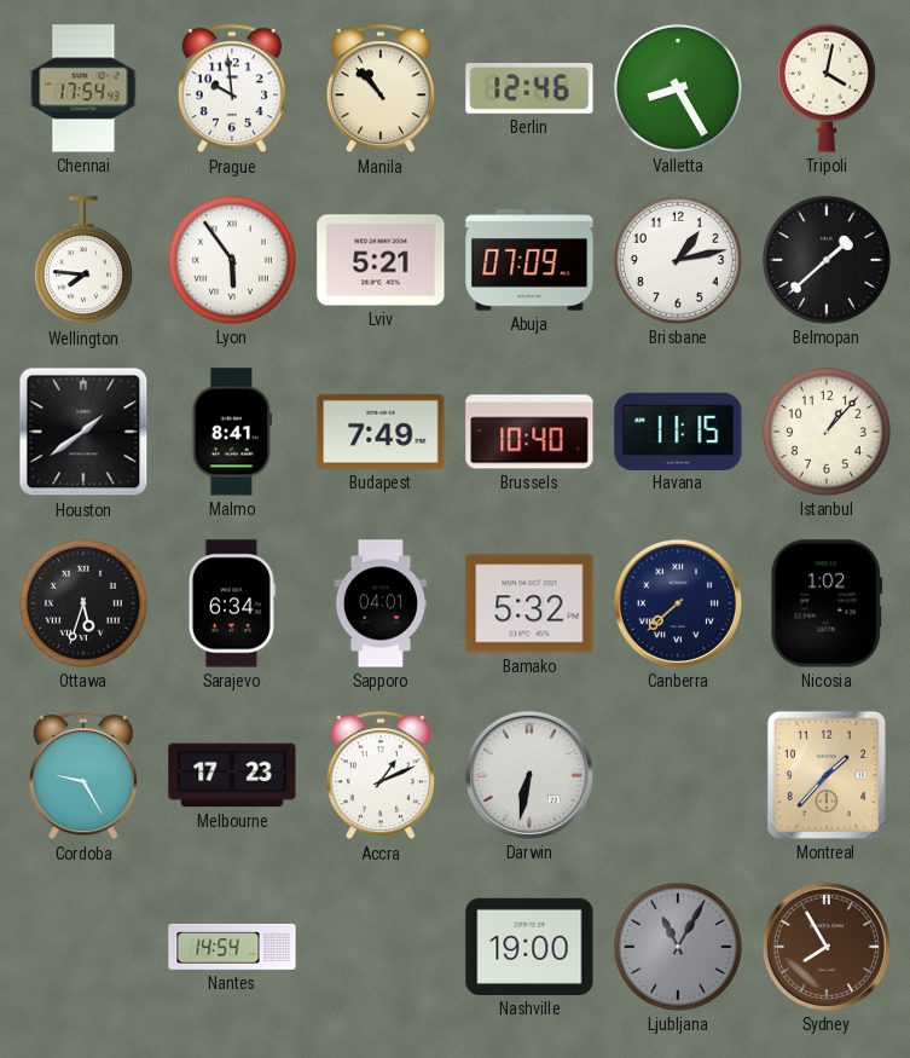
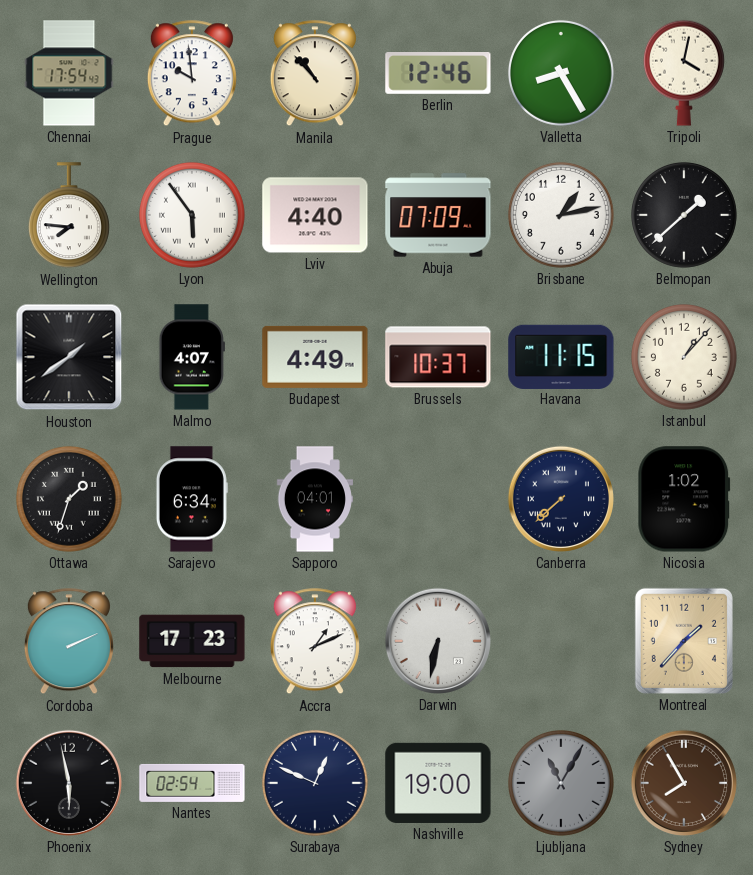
Lviv: 5:21 -> 4:40
Malmo: 8:41 -> 4:07
Budapest: 7:49 -> 4:49
Brussels: 10:40 -> 10:37
Ottawa: 5:33 -> 1:33
Bamako: 5:32 -> none
Cordoba: 9:25 -> 2:11
Phoenix: none -> 5:58
Nantes: 14:54 -> 02:54
Surabaya: none -> 12:49
